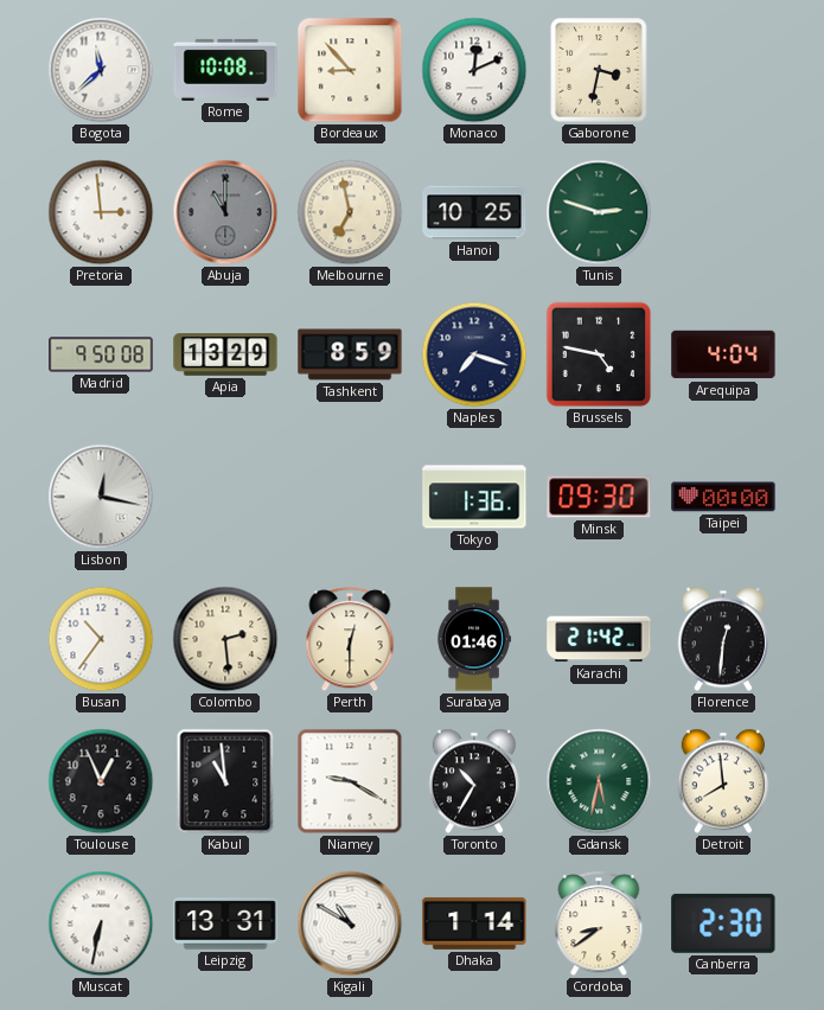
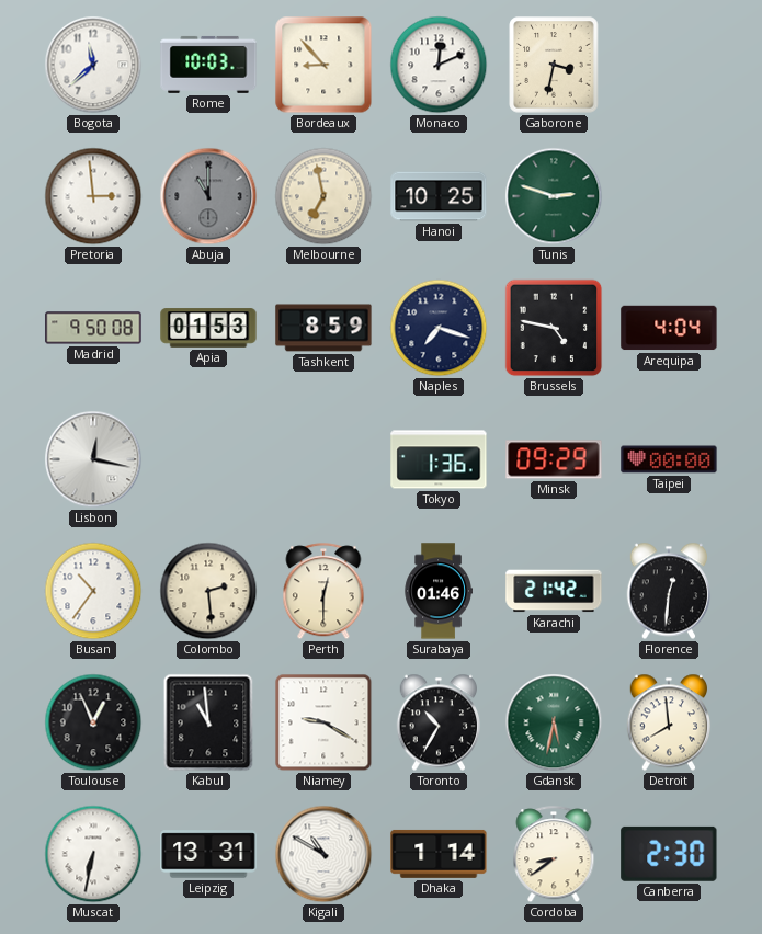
Rome: 10:08 -> 10:03
Apia: 13:29 -> 01:53
Minsk: 09:30 -> 09:29
